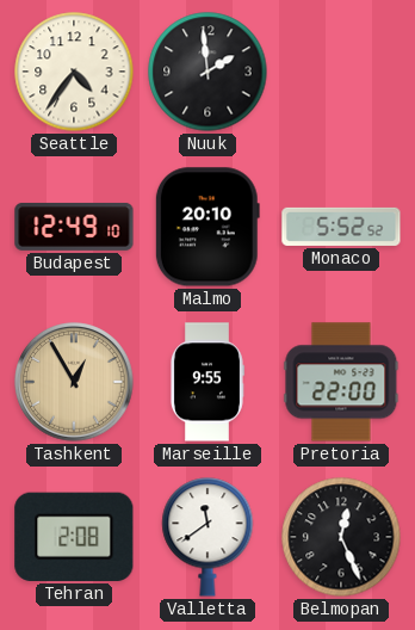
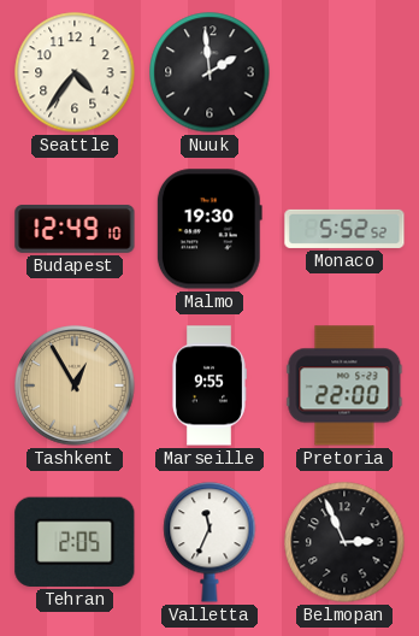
Malmo: 20:10 -> 19:30
Tehran: 2:08 -> 2:05
Valletta: 11:39 -> 11:34
Belmopan: 12:26 -> 2:56
